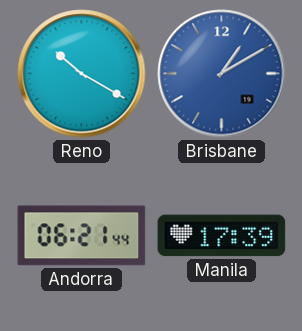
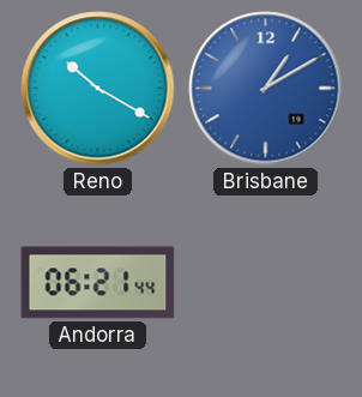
Manila: 17:39 -> none
